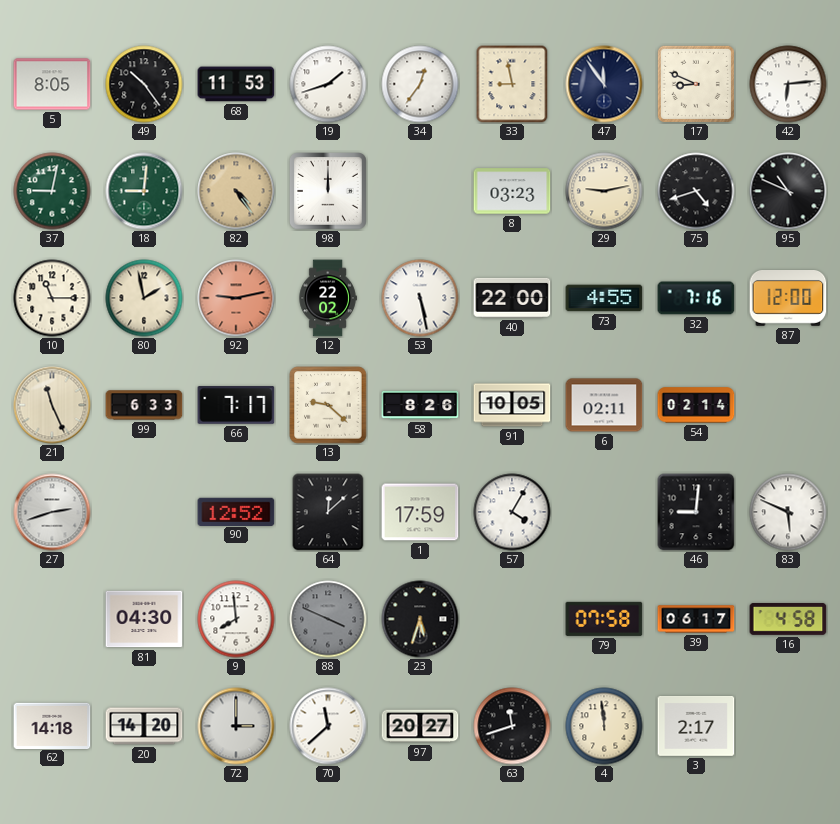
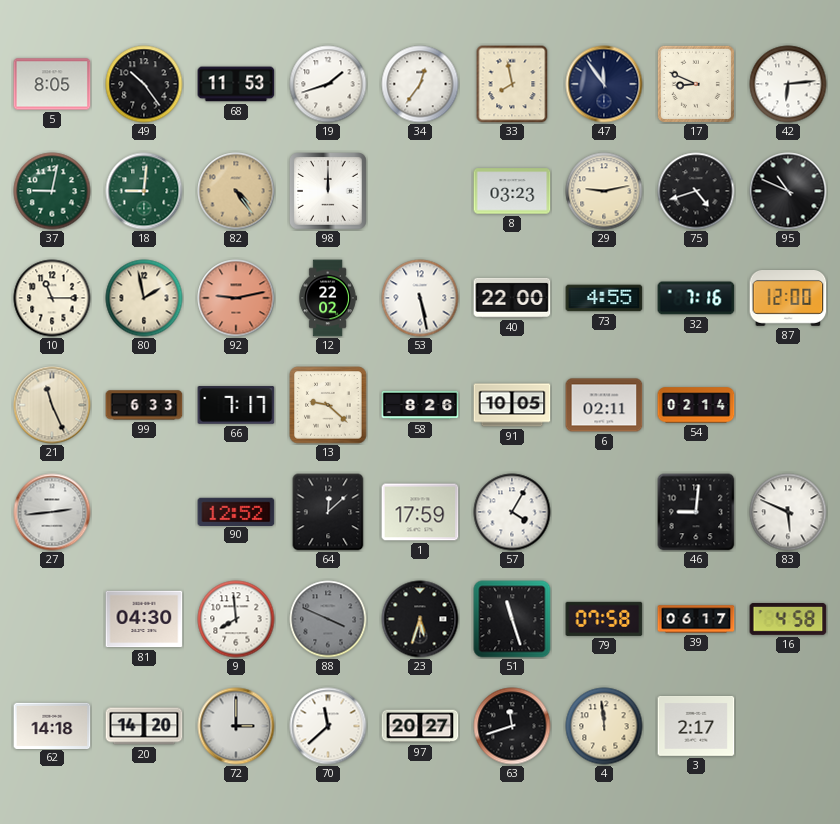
33: 8:58 -> 7:58
27: 2:42 -> 2:44
51: none -> 11:27
